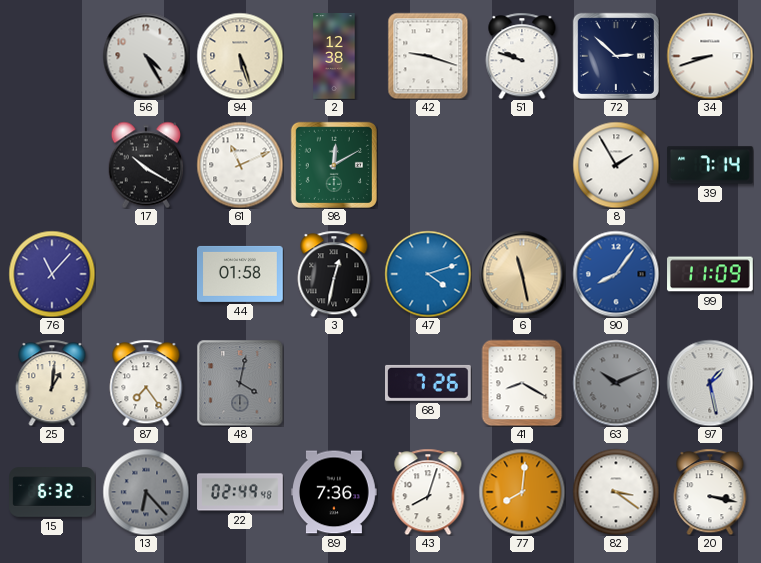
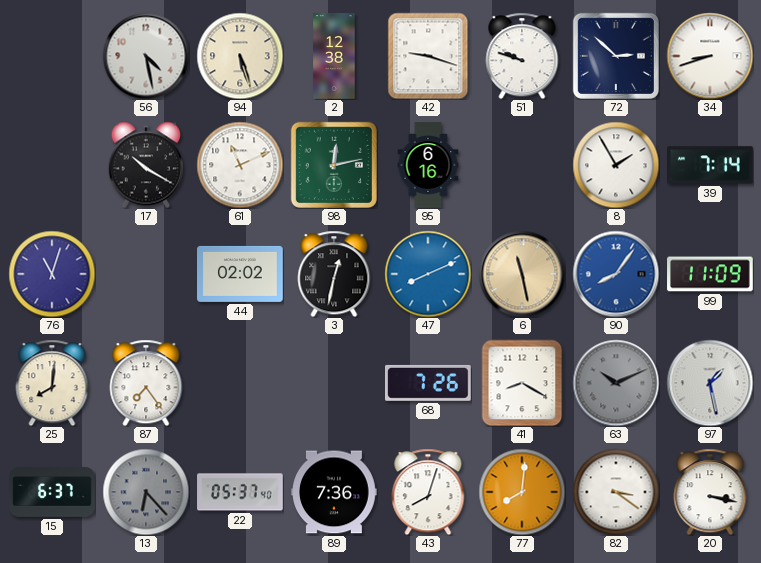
56: 4:25 -> 4:28
98: 12:10 -> 12:13
95: none -> 6:16
76: 11:07 -> 11:03
44: 01:58 -> 02:02
47: 4:12 -> 8:11
25: 1:01 -> 8:01
48: 4:02 -> none
15: 6:32 -> 6:37
22: 02:49 -> 05:37
